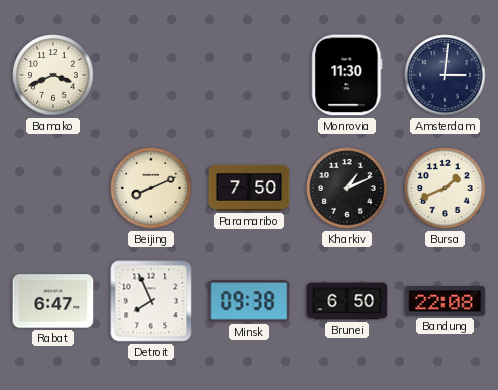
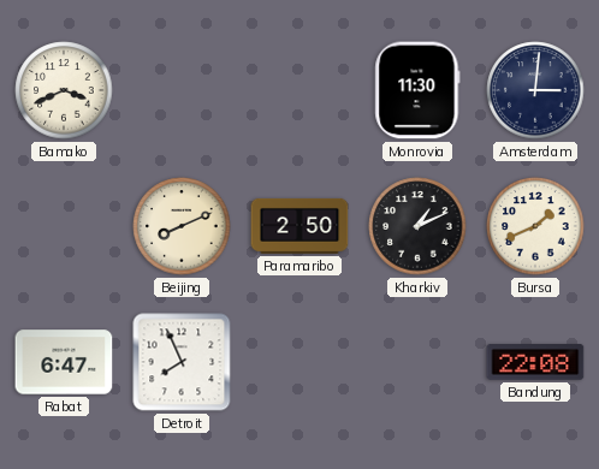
Paramaribo: 7:50 -> 2:50
Minsk: 09:38 -> none
Brunei: 6:50 -> none
